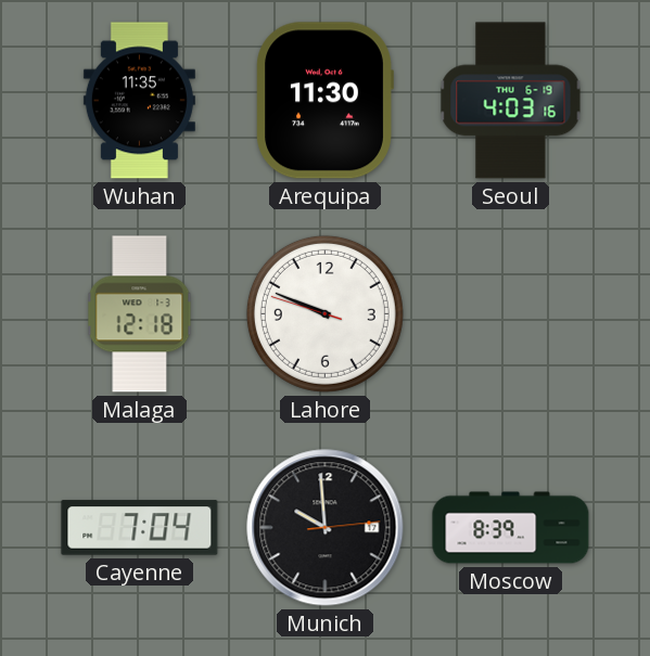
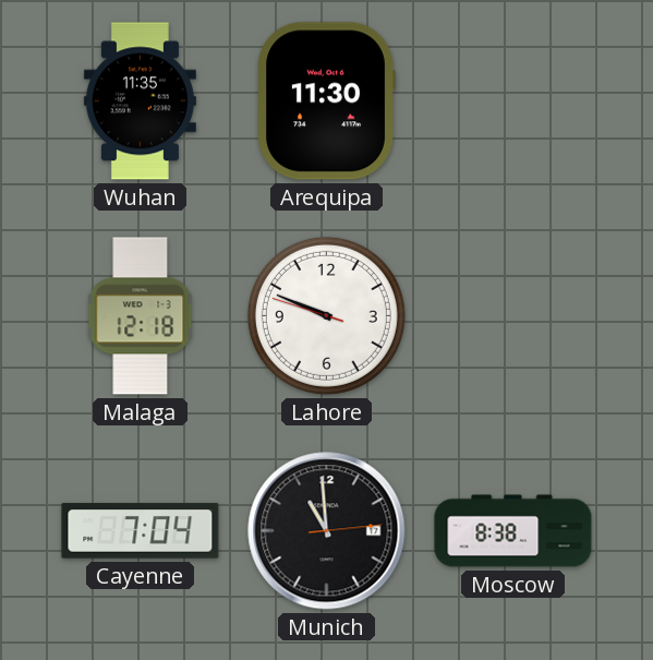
Seoul: 4:03 -> none
Munich: 9:59 -> 10:59
Moscow: 8:39 -> 8:38
